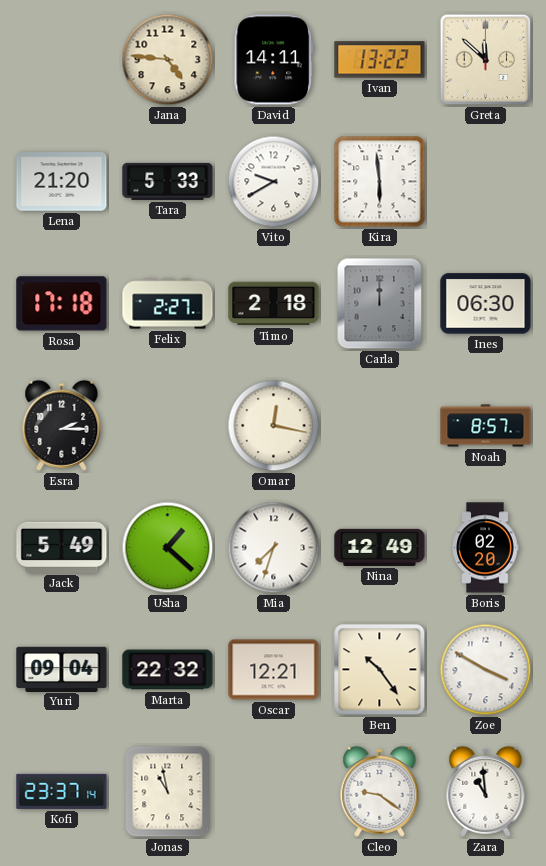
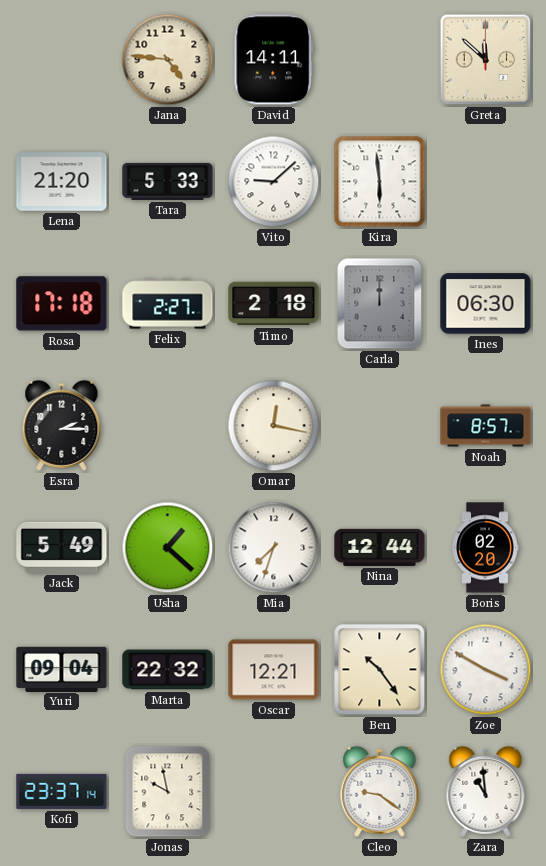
Ivan: 13:22 -> none
Vito: 9:40 -> 9:08
Nina: 12:49 -> 12:44
Jonas: 10:58 -> 9:58
